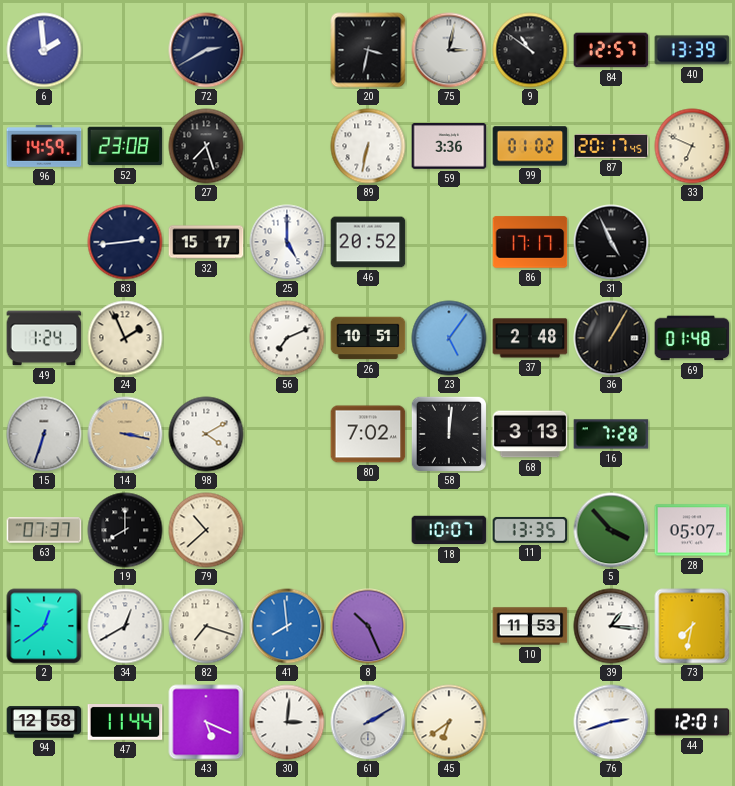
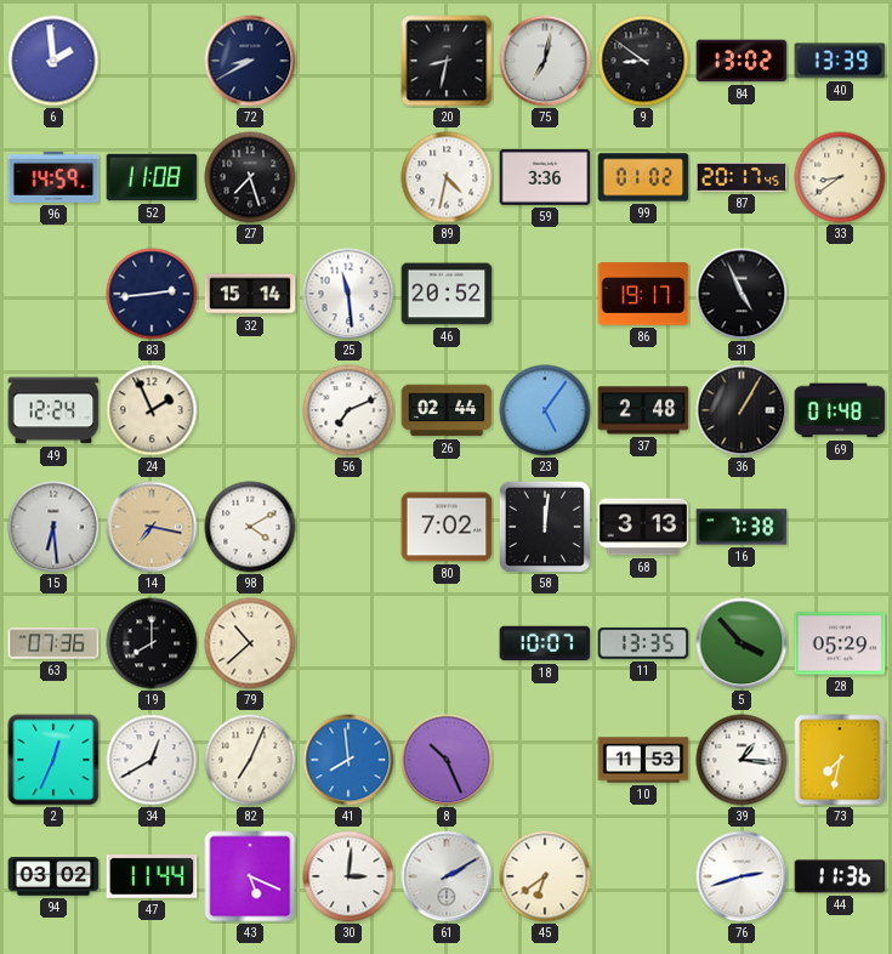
72: 2:40 -> 8:40
20: 3:32 -> 8:32
75: 3:02 -> 7:02
9: 10:51 -> 8:51
84: 12:57 -> 13:02
52: 23:08 -> 11:08
89: 6:32 -> 4:32
33: 6:49 -> 8:39
32: 15:17 -> 15:14
25: 5:00 -> 11:29
86: 17:17 -> 19:17
49: 1:24 -> 12:24
26: 10:51 -> 02:44
15: 6:33 -> 6:29
14: 3:17 -> 7:17
16: 7:28 -> 7:38
63: 07:37 -> 07:36
28: 05:07 -> 05:29
2: 12:39 -> 12:34
82: 7:18 -> 7:04
94: 12:58 -> 03:02
44: 12:01 -> 11:36
